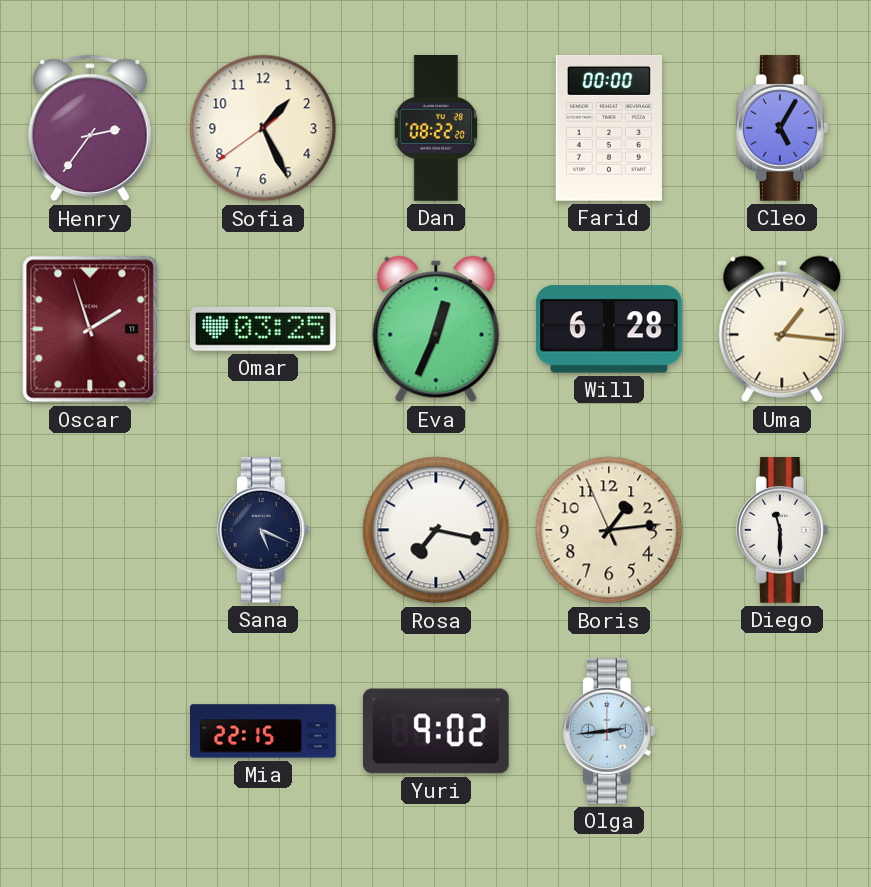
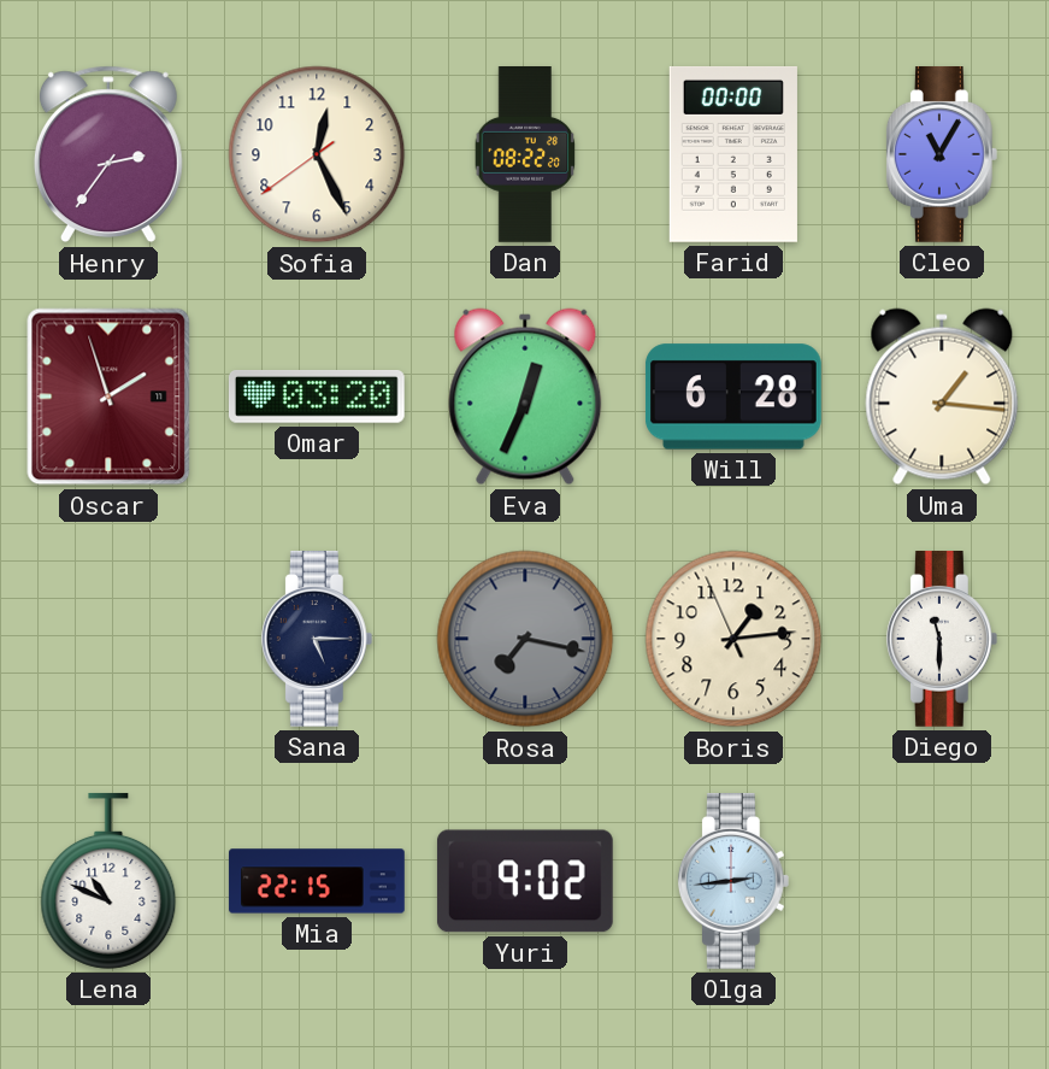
Sofia: 1:25 -> 12:25
Cleo: 5:05 -> 11:05
Omar: 03:25 -> 03:20
Sana: 5:19 -> 5:15
Rosa dial: white -> grey
Lena: none -> 10:49
